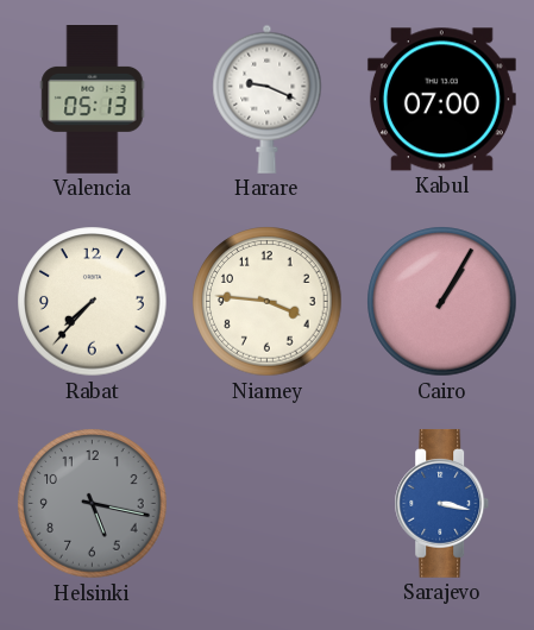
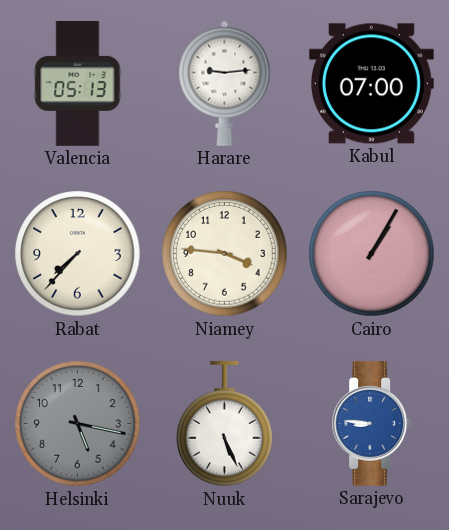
Harare: 9:19 -> 9:14
Nuuk: none -> 5:26
Sarajevo: 3:17 -> 8:46
